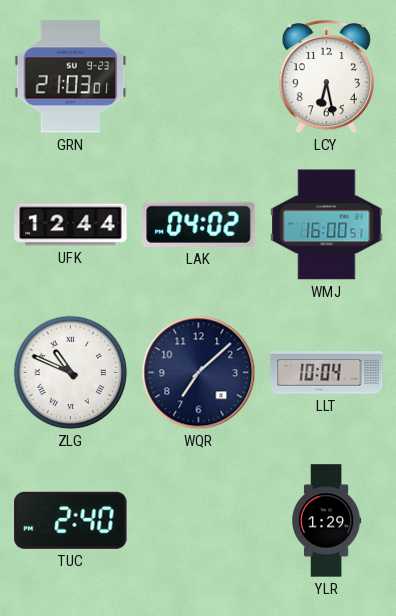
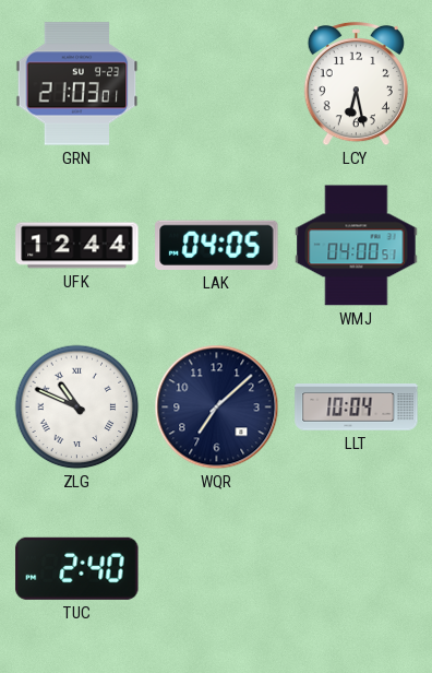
LAK: 04:02 -> 04:05
WMJ: 16:00 -> 04:00
YLR: 1:29 -> none
